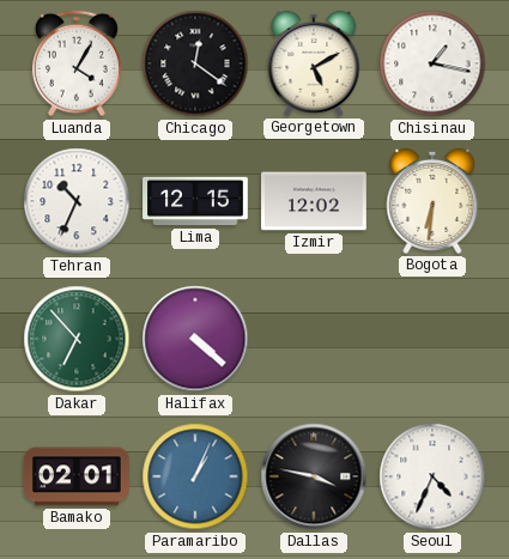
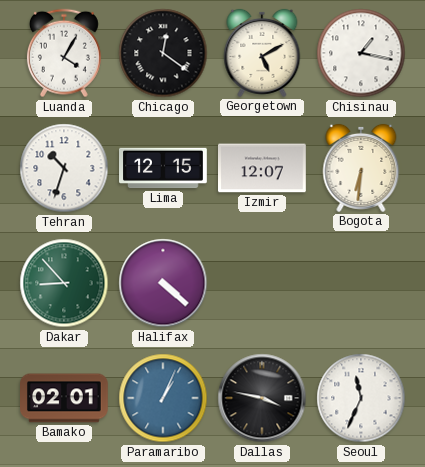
Tehran: 10:34 -> 10:33
Izmir: 12:02 -> 12:07
Dakar: 6:53 -> 8:53
Seoul: 4:34 -> 11:34
